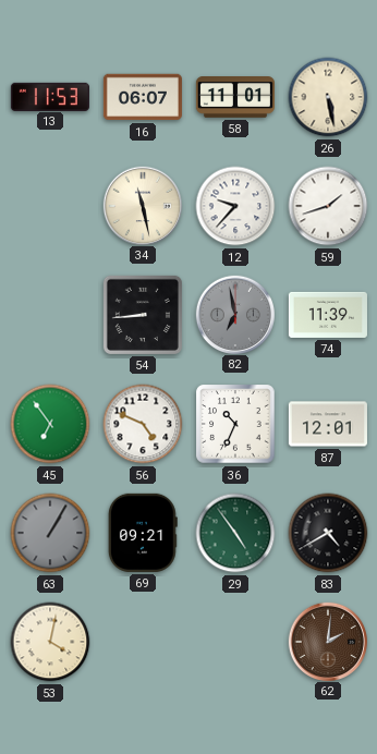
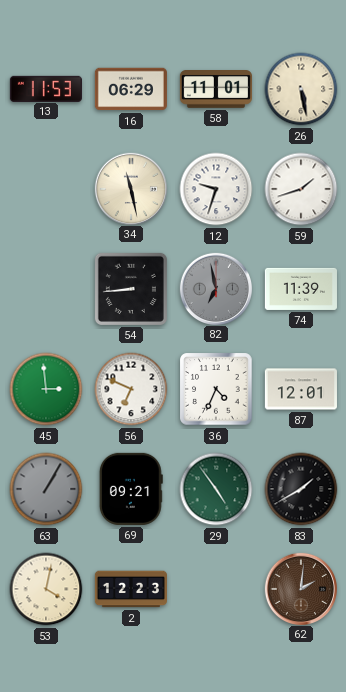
16: 06:07 -> 06:29
12: 9:37 -> 9:33
45: 6:54 -> 2:59
56: 4:49 -> 6:49
36: 10:34 -> 4:34
83: 4:40 -> 1:40
2: none -> 12:23
